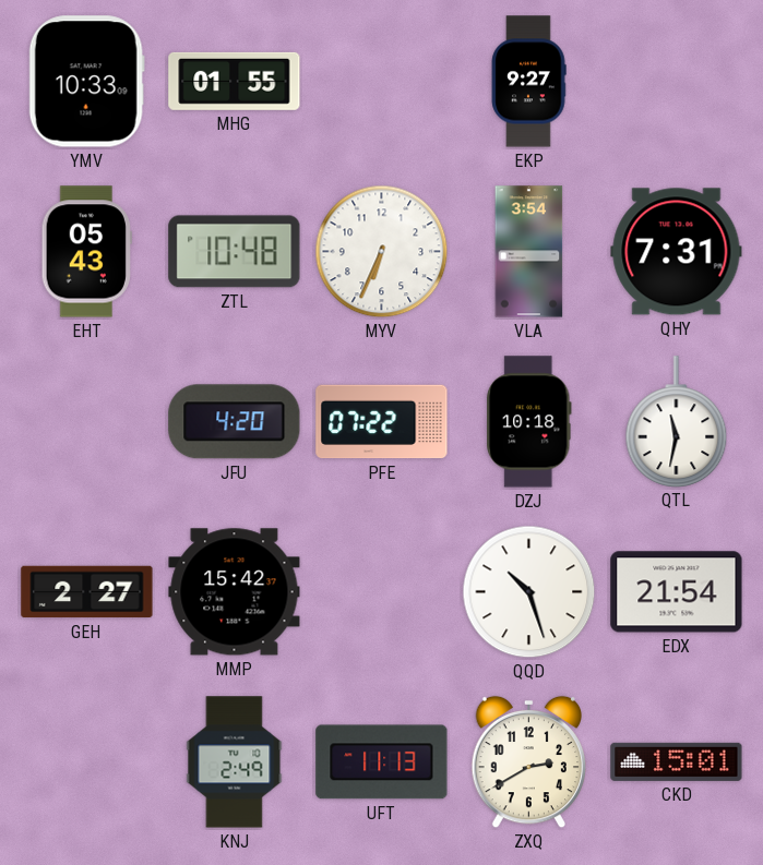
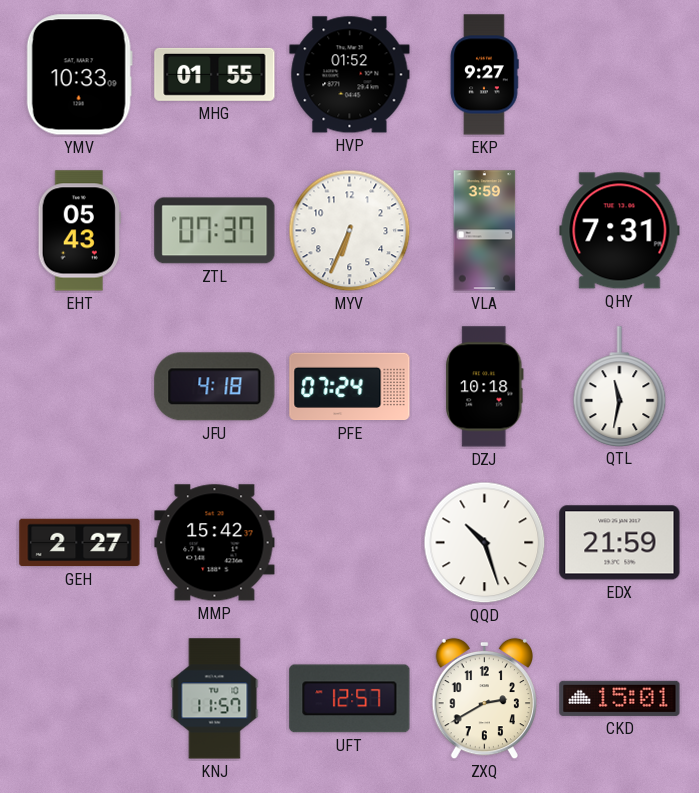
HVP: none -> 01:52
ZTL: 10:48 -> 07:37
VLA: 3:54 -> 3:59
JFU: 4:20 -> 4:18
PFE: 07:22 -> 07:24
EDX: 21:54 -> 21:59
KNJ: 2:49 -> 11:57
UFT: 11:13 -> 12:57
